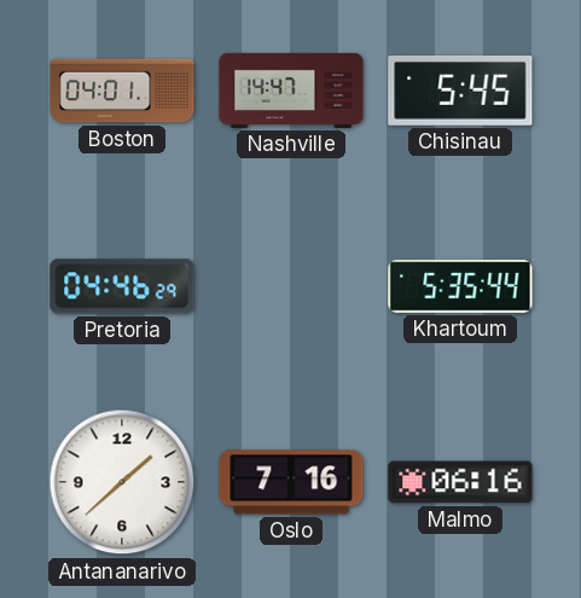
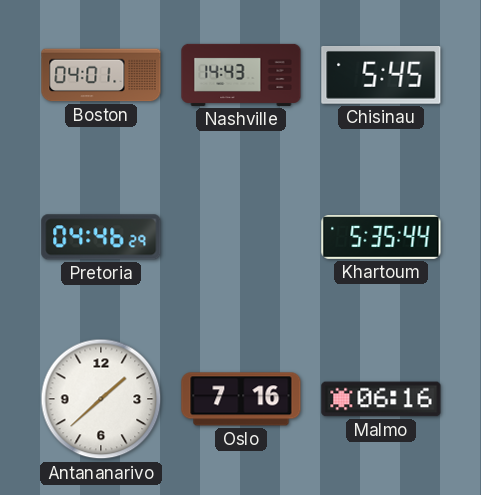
Nashville: 14:47 -> 14:43
